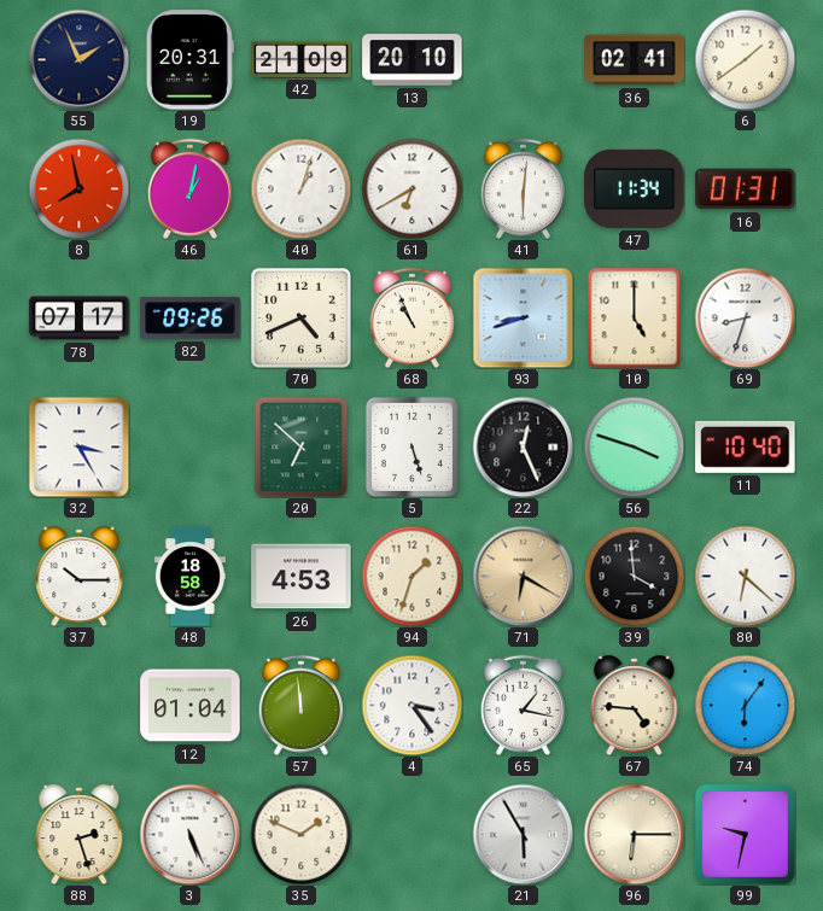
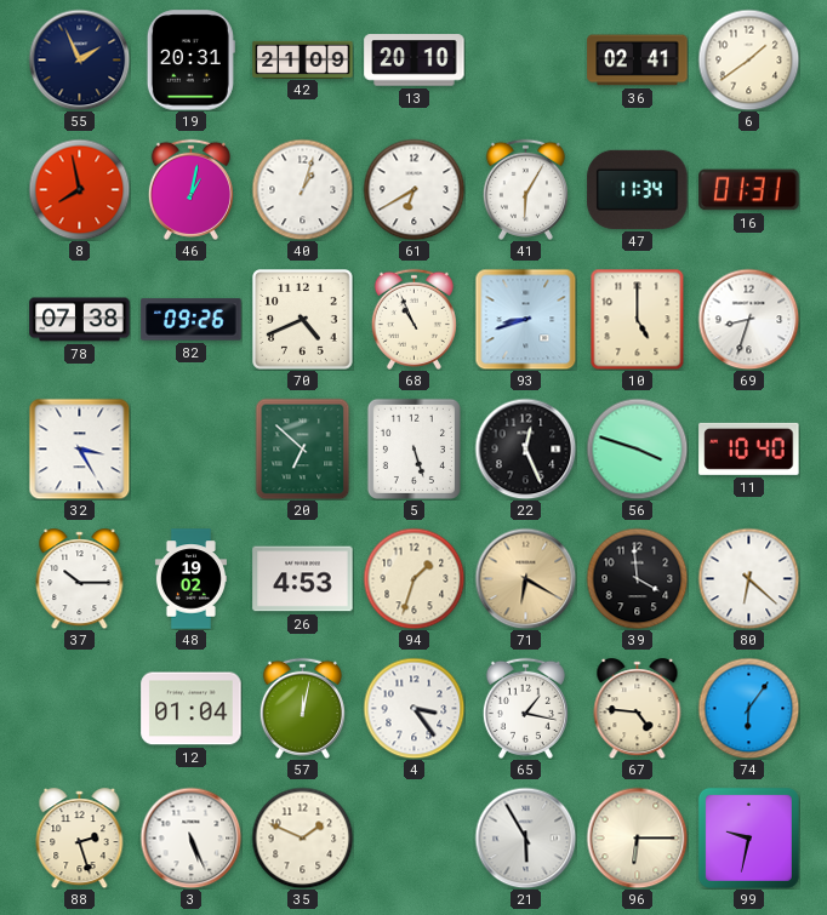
41: 6:01 -> 6:05
78: 07:17 -> 07:38
48: 18:58 -> 19:02
57: 11:59 -> 12:02
